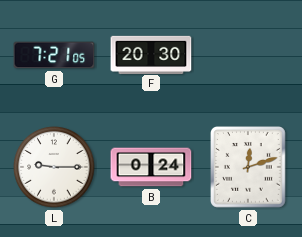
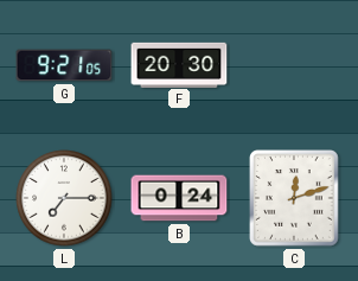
G: 7:21 -> 9:21
L: 9:15 -> 7:15
